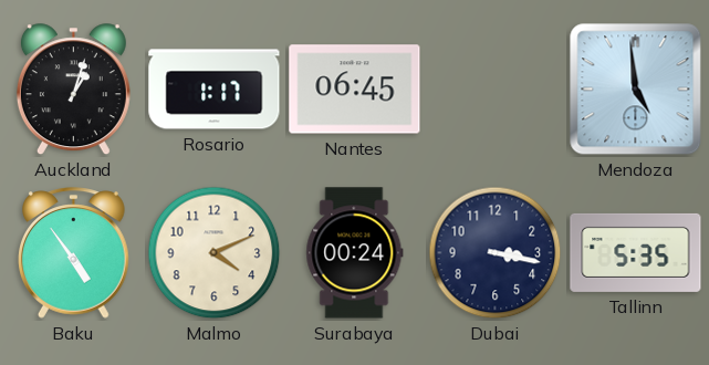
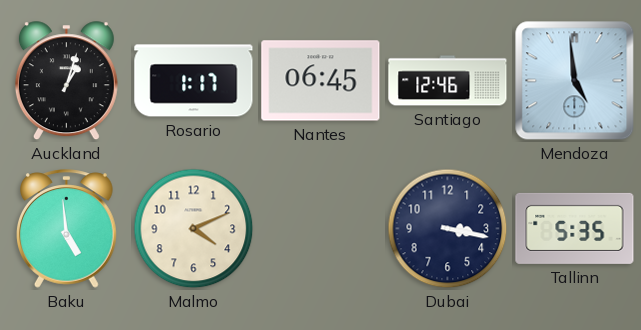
Santiago: none -> 12:46
Baku: 4:54 -> 4:59
Surabaya: 00:24 -> none
